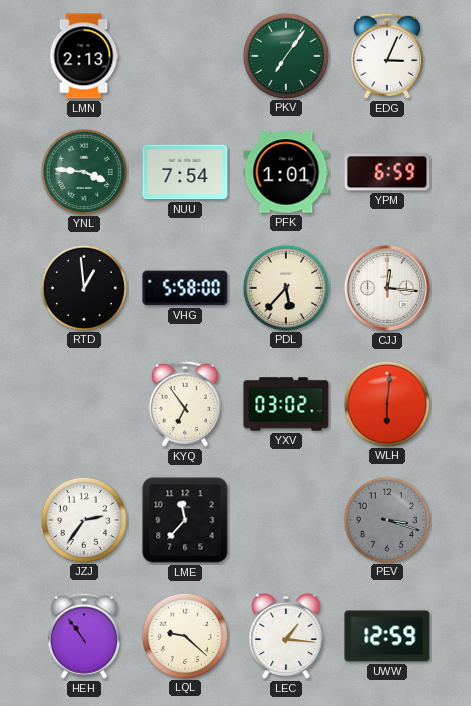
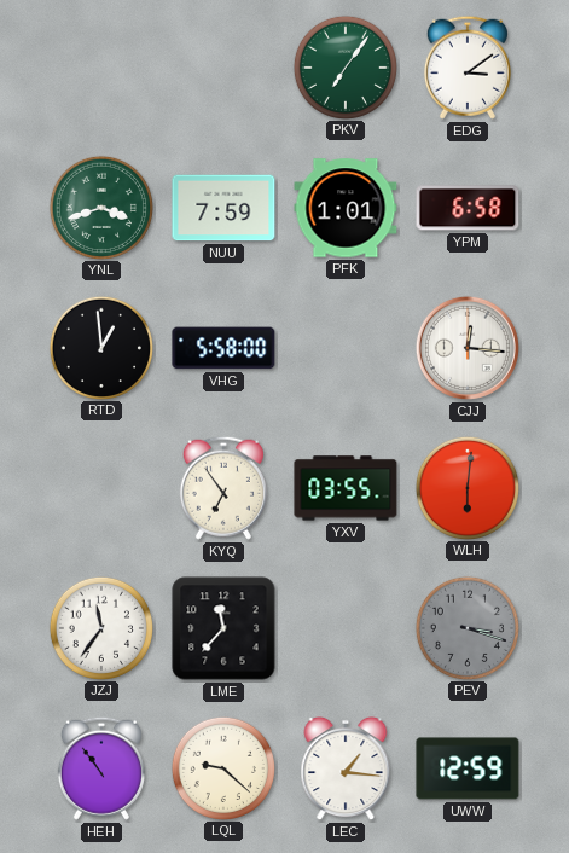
LMN: 2:13 -> none
EDG: 3:04 -> 3:09
YNL: 3:46 -> 3:42
NUU: 7:54 -> 7:59
YPM: 6:59 -> 6:58
PDL: 5:37 -> none
YXV: 03:02 -> 03:55
JZJ: 2:36 -> 11:36
